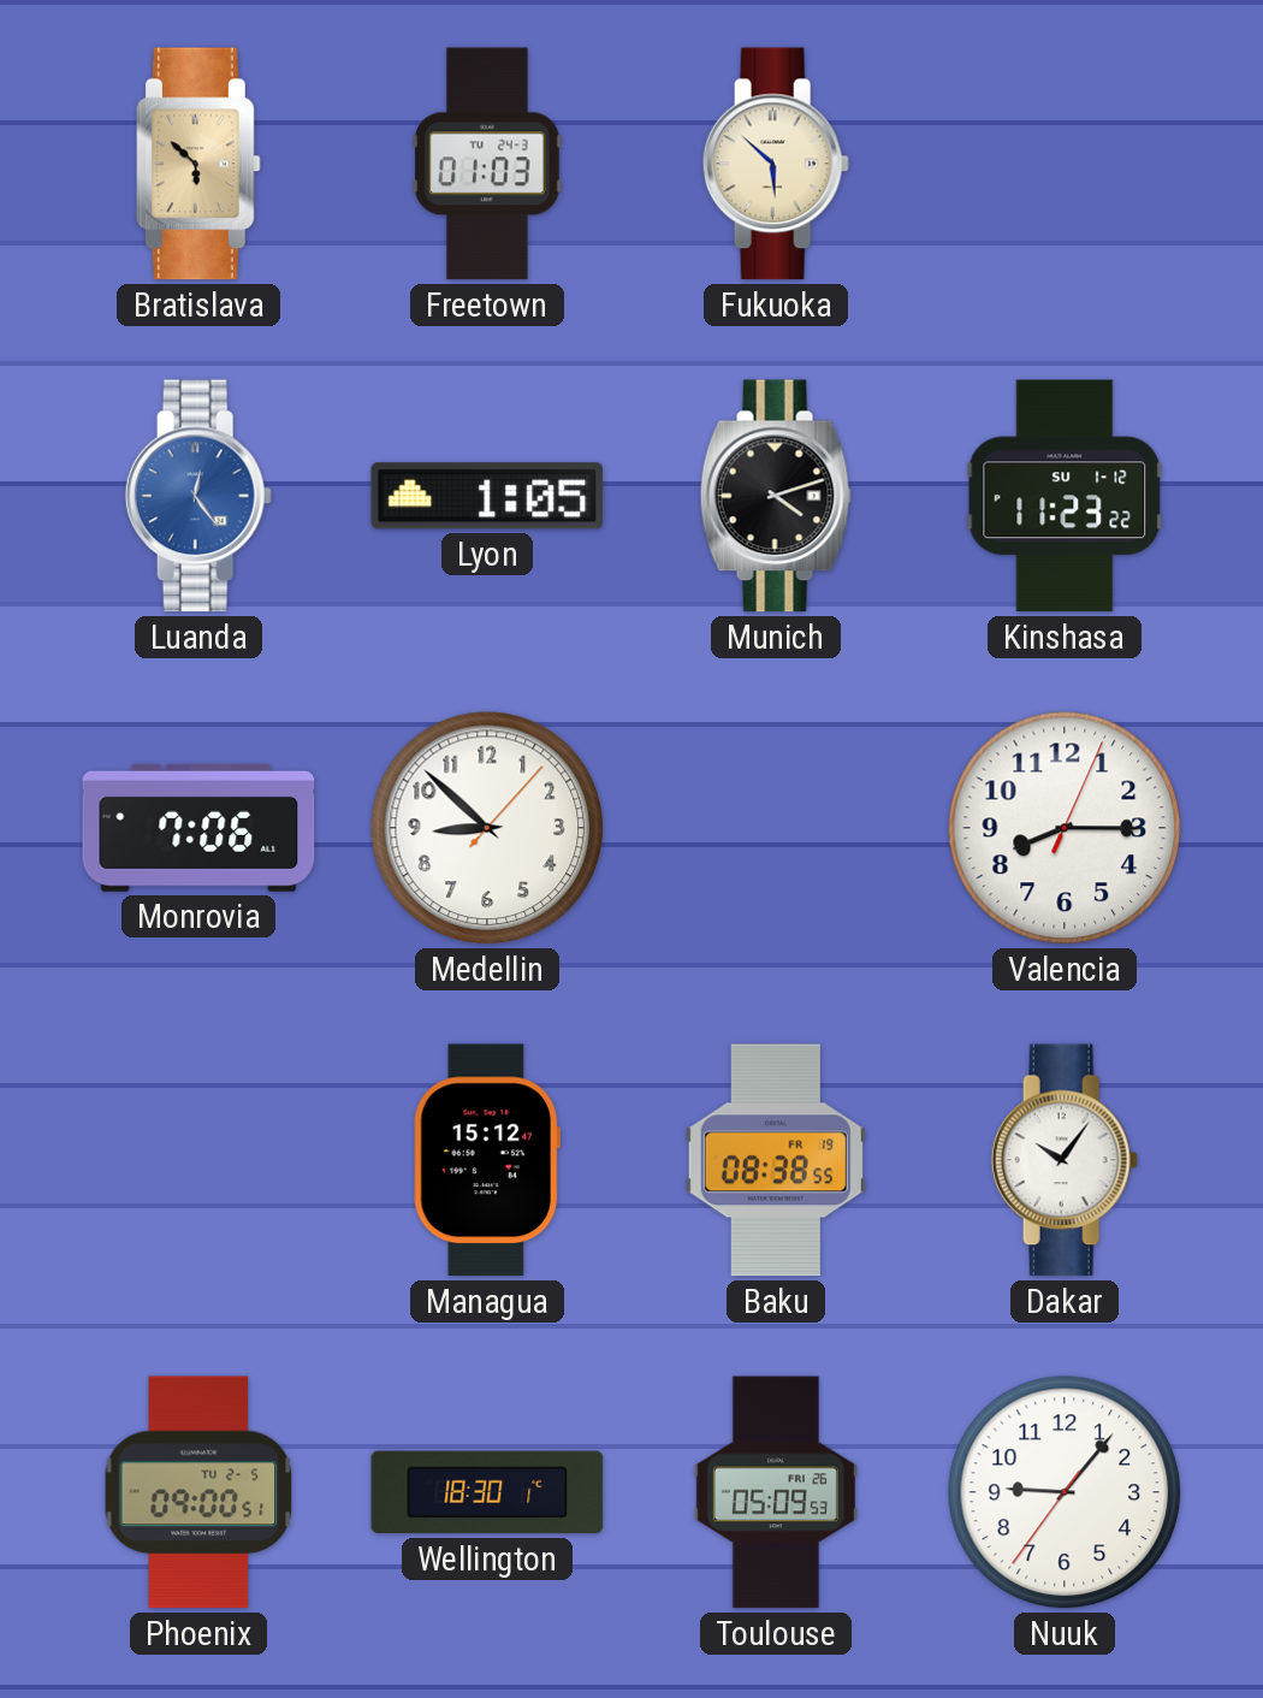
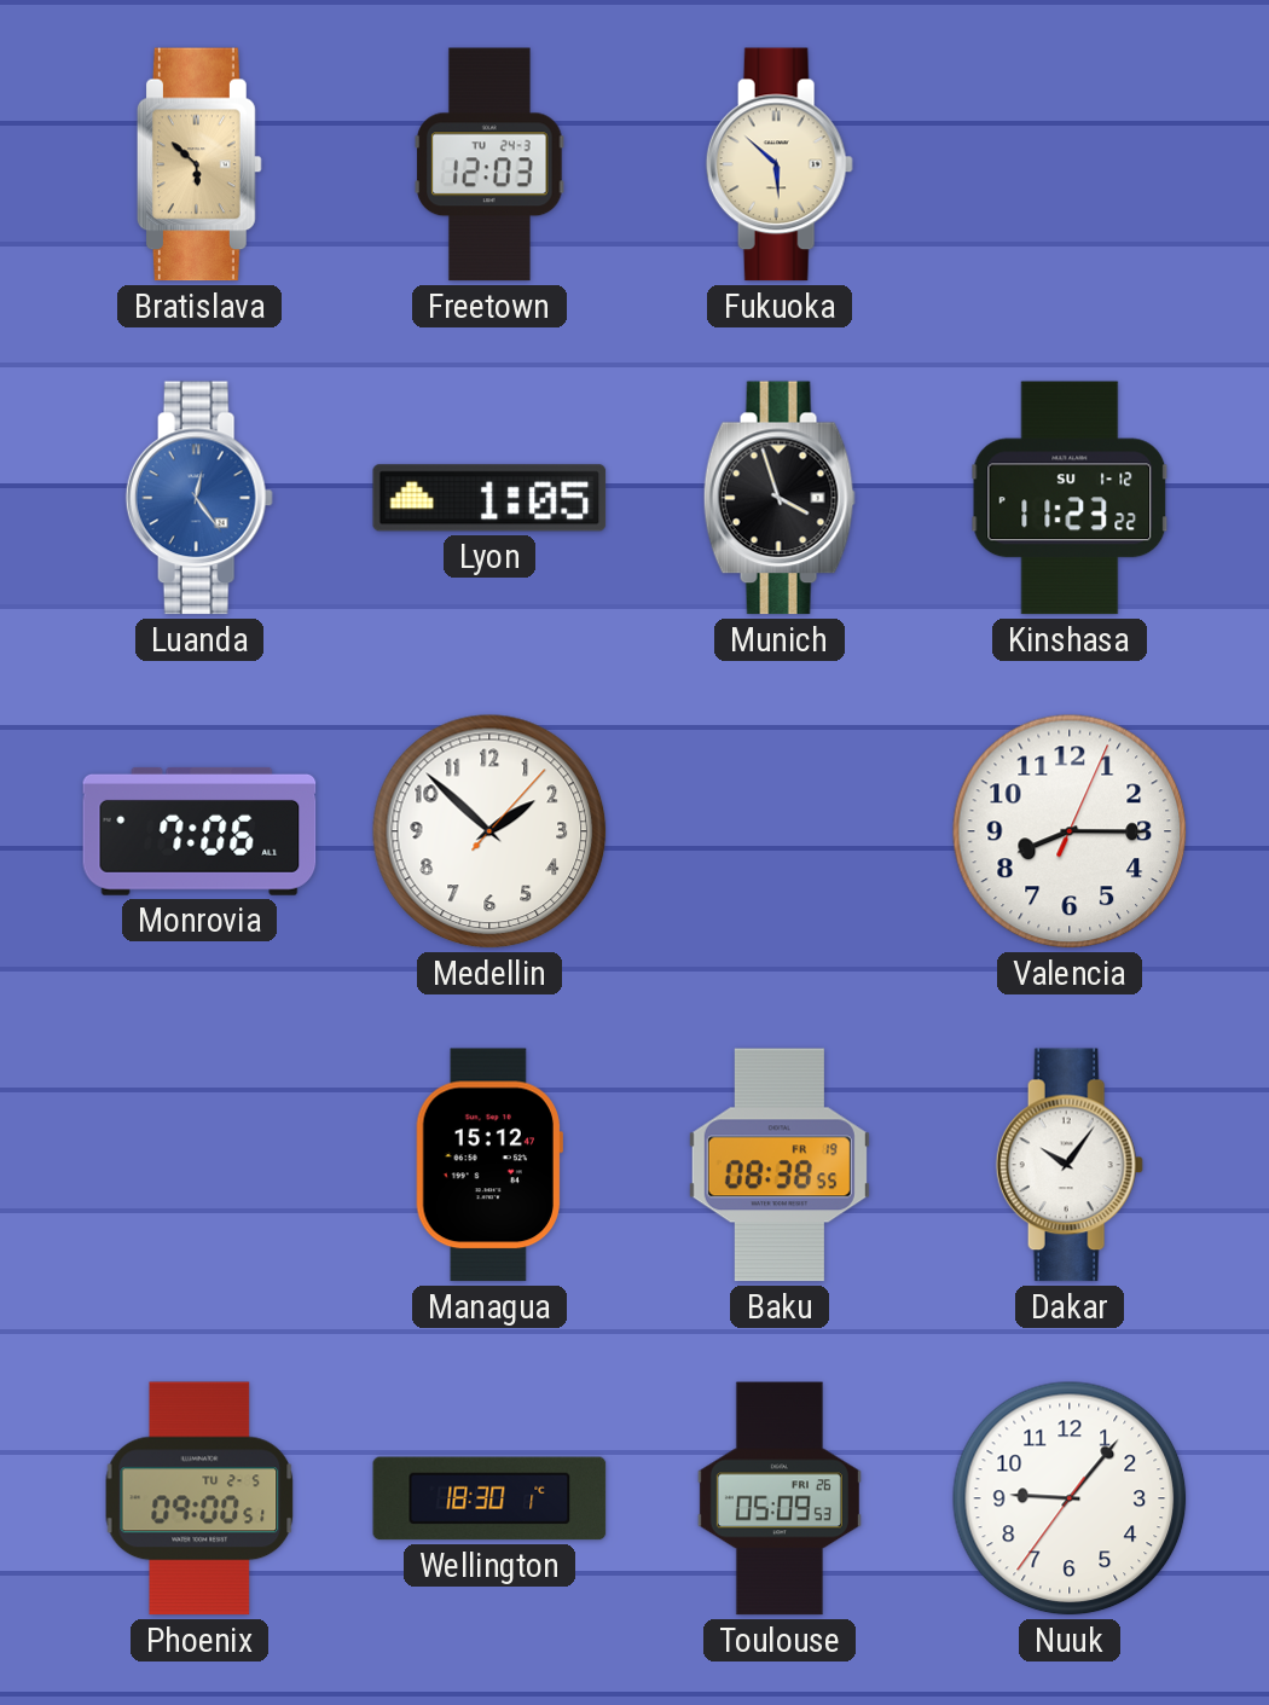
Freetown: 01:03 -> 12:03
Munich: 4:12 -> 3:57
Medellin: 8:52 -> 1:52
